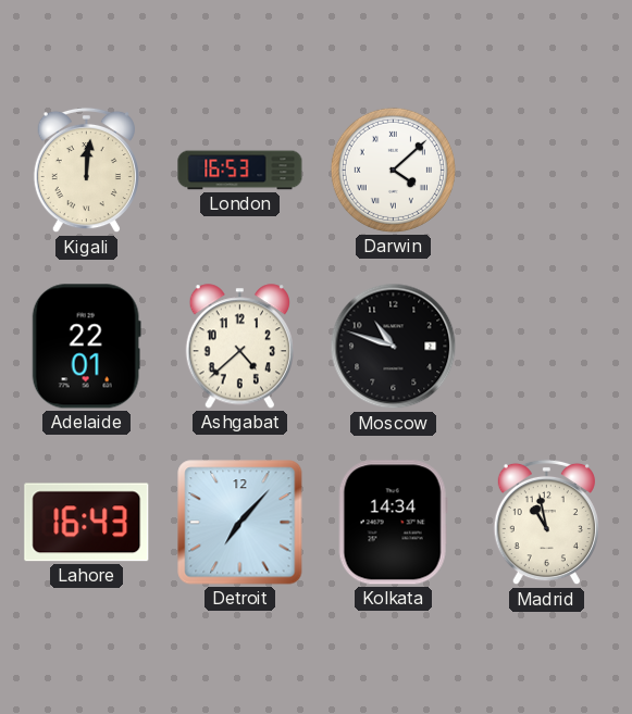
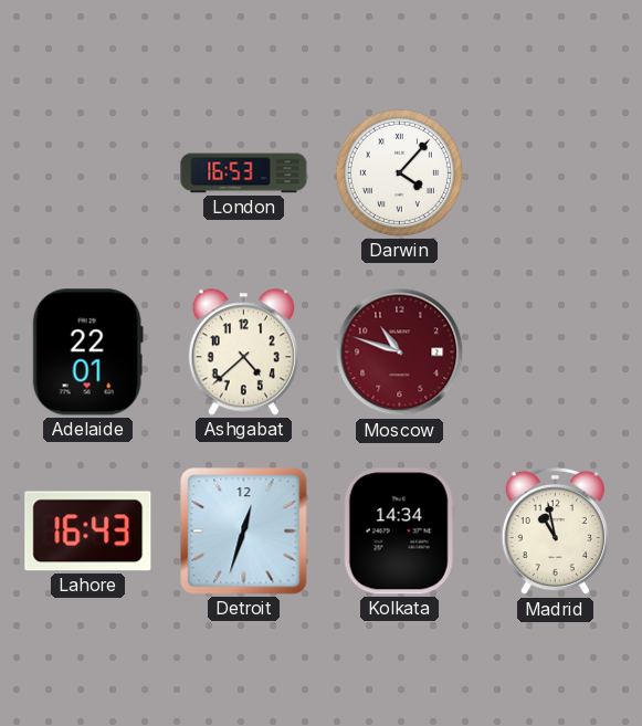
Kigali: 12:01 -> none
Darwin: 4:08 -> 4:07
Moscow dial: black -> burgundy
Detroit: 7:07 -> 12:33
